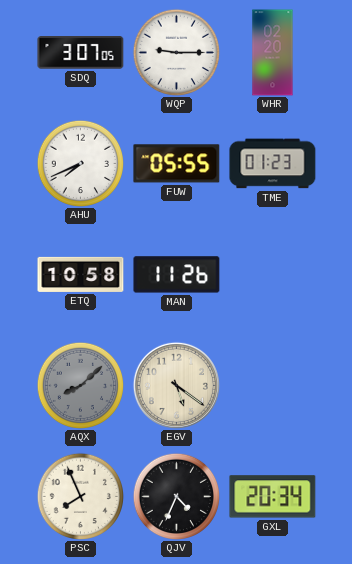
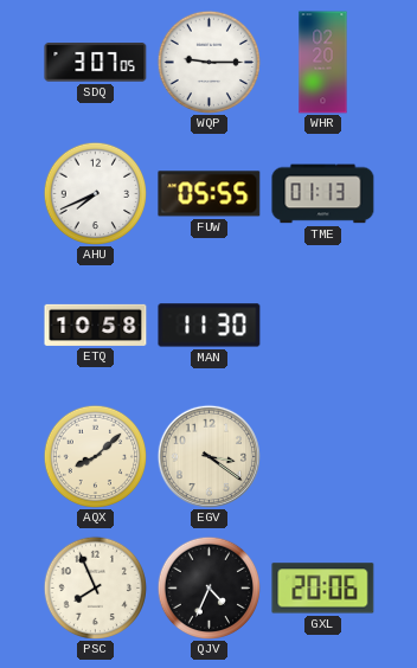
TME: 01:23 -> 01:13
MAN: 11:26 -> 11:30
AQX dial: grey -> cream
EGV: 5:21 -> 3:21
GXL: 20:34 -> 20:06
